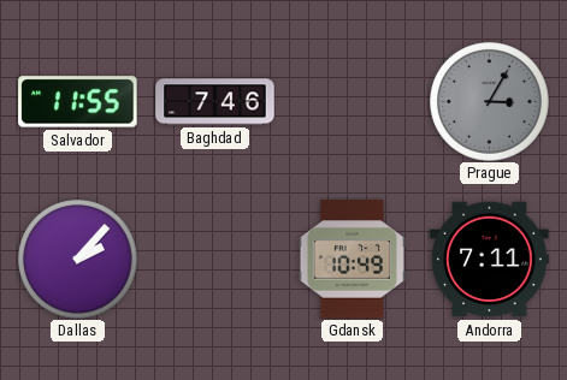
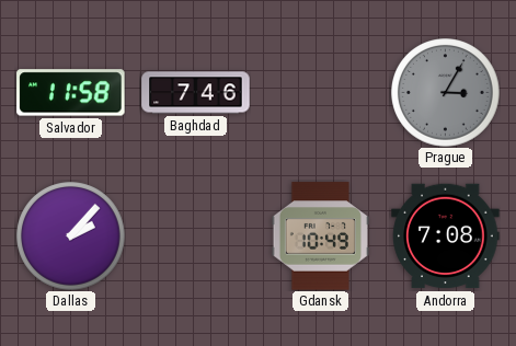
Salvador: 11:55 -> 11:58
Andorra: 7:11 -> 7:08
